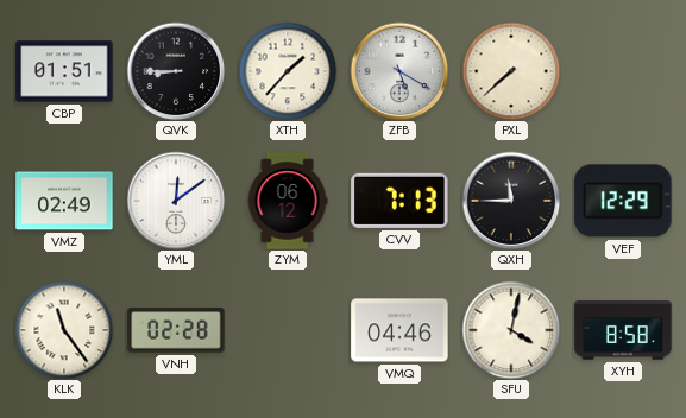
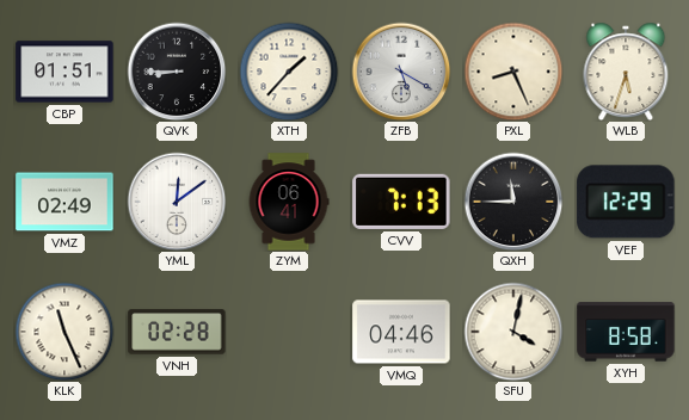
PXL: 7:38 -> 8:26
WLB: none -> 5:33
ZYM: 06:12 -> 06:41
KLK: 11:24 -> 11:26
